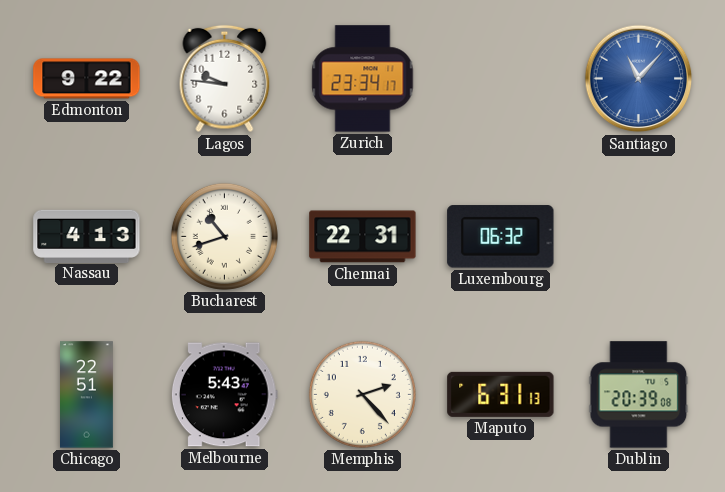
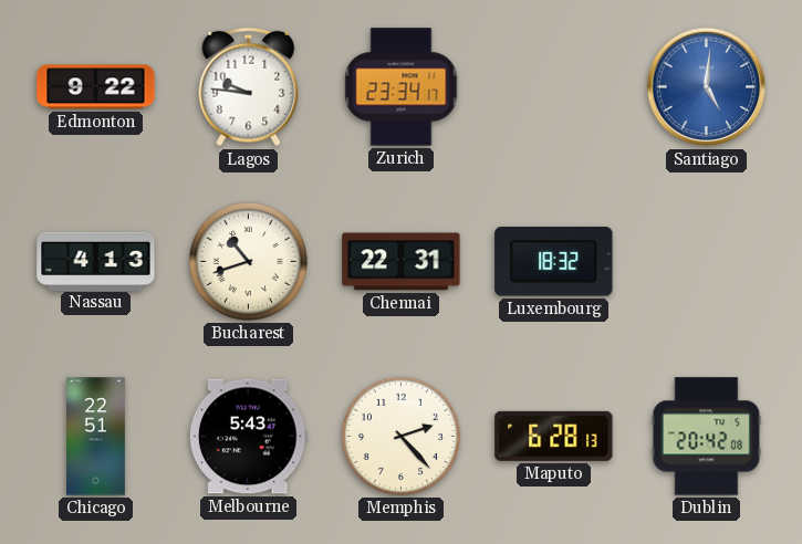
Santiago: 11:07 -> 5:01
Luxembourg: 06:32 -> 18:32
Maputo: 6:31 -> 6:28
Dublin: 20:39 -> 20:42
